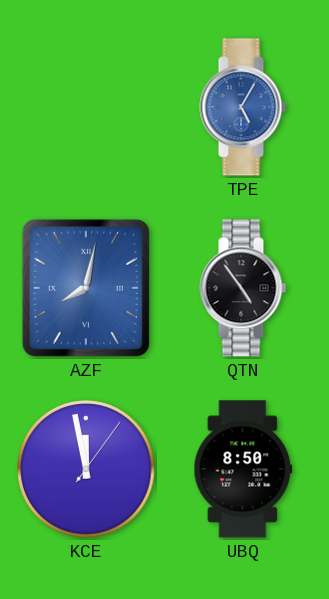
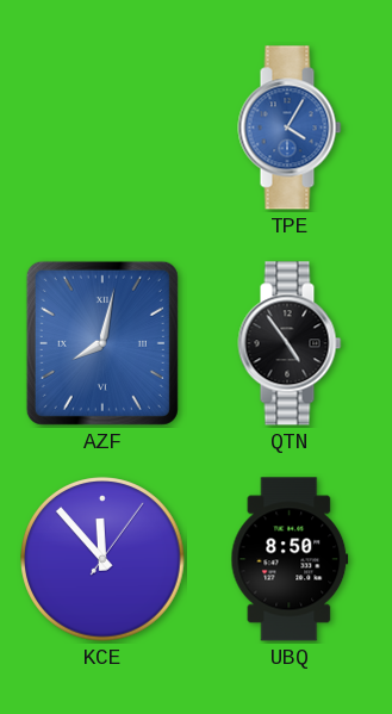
TPE: 5:05 -> 4:05
KCE: 11:58 -> 11:53
